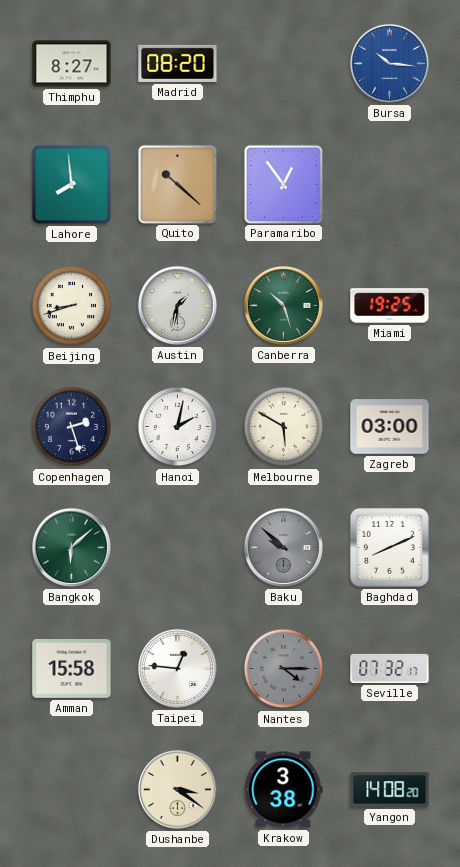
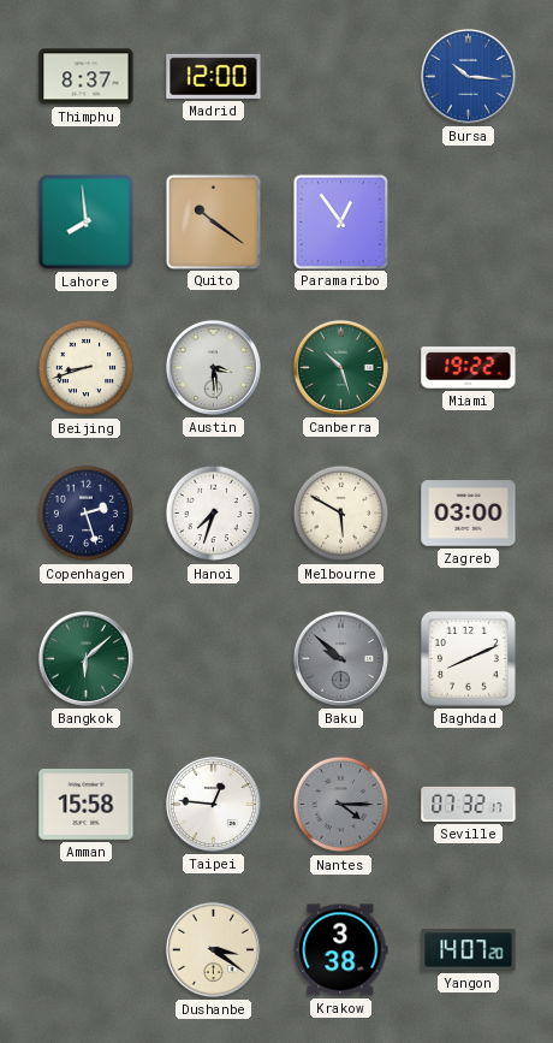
Thimphu: 8:27 -> 8:37
Madrid: 08:20 -> 12:00
Quito: 10:22 -> 10:21
Austin: 1:32 -> 3:29
Miami: 19:25 -> 19:22
Hanoi: 2:02 -> 7:33
Yangon: 14:08 -> 14:07
